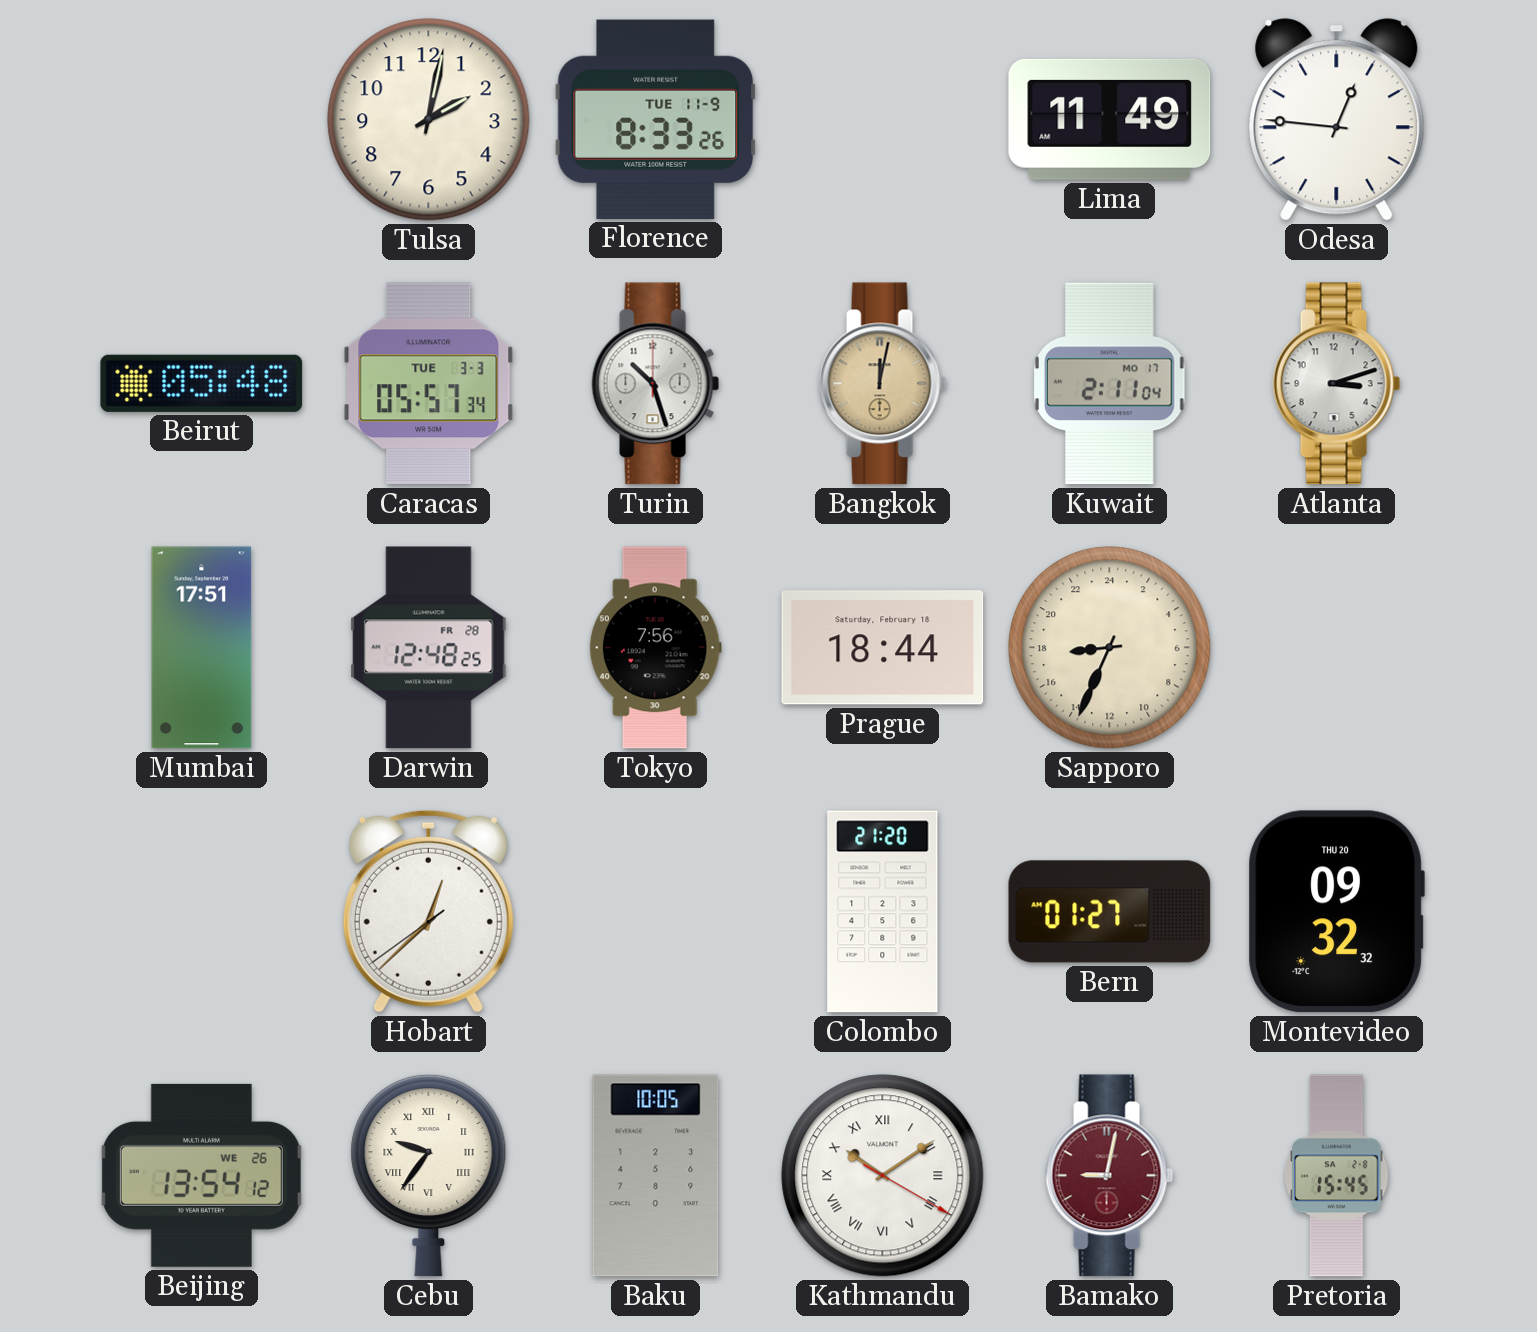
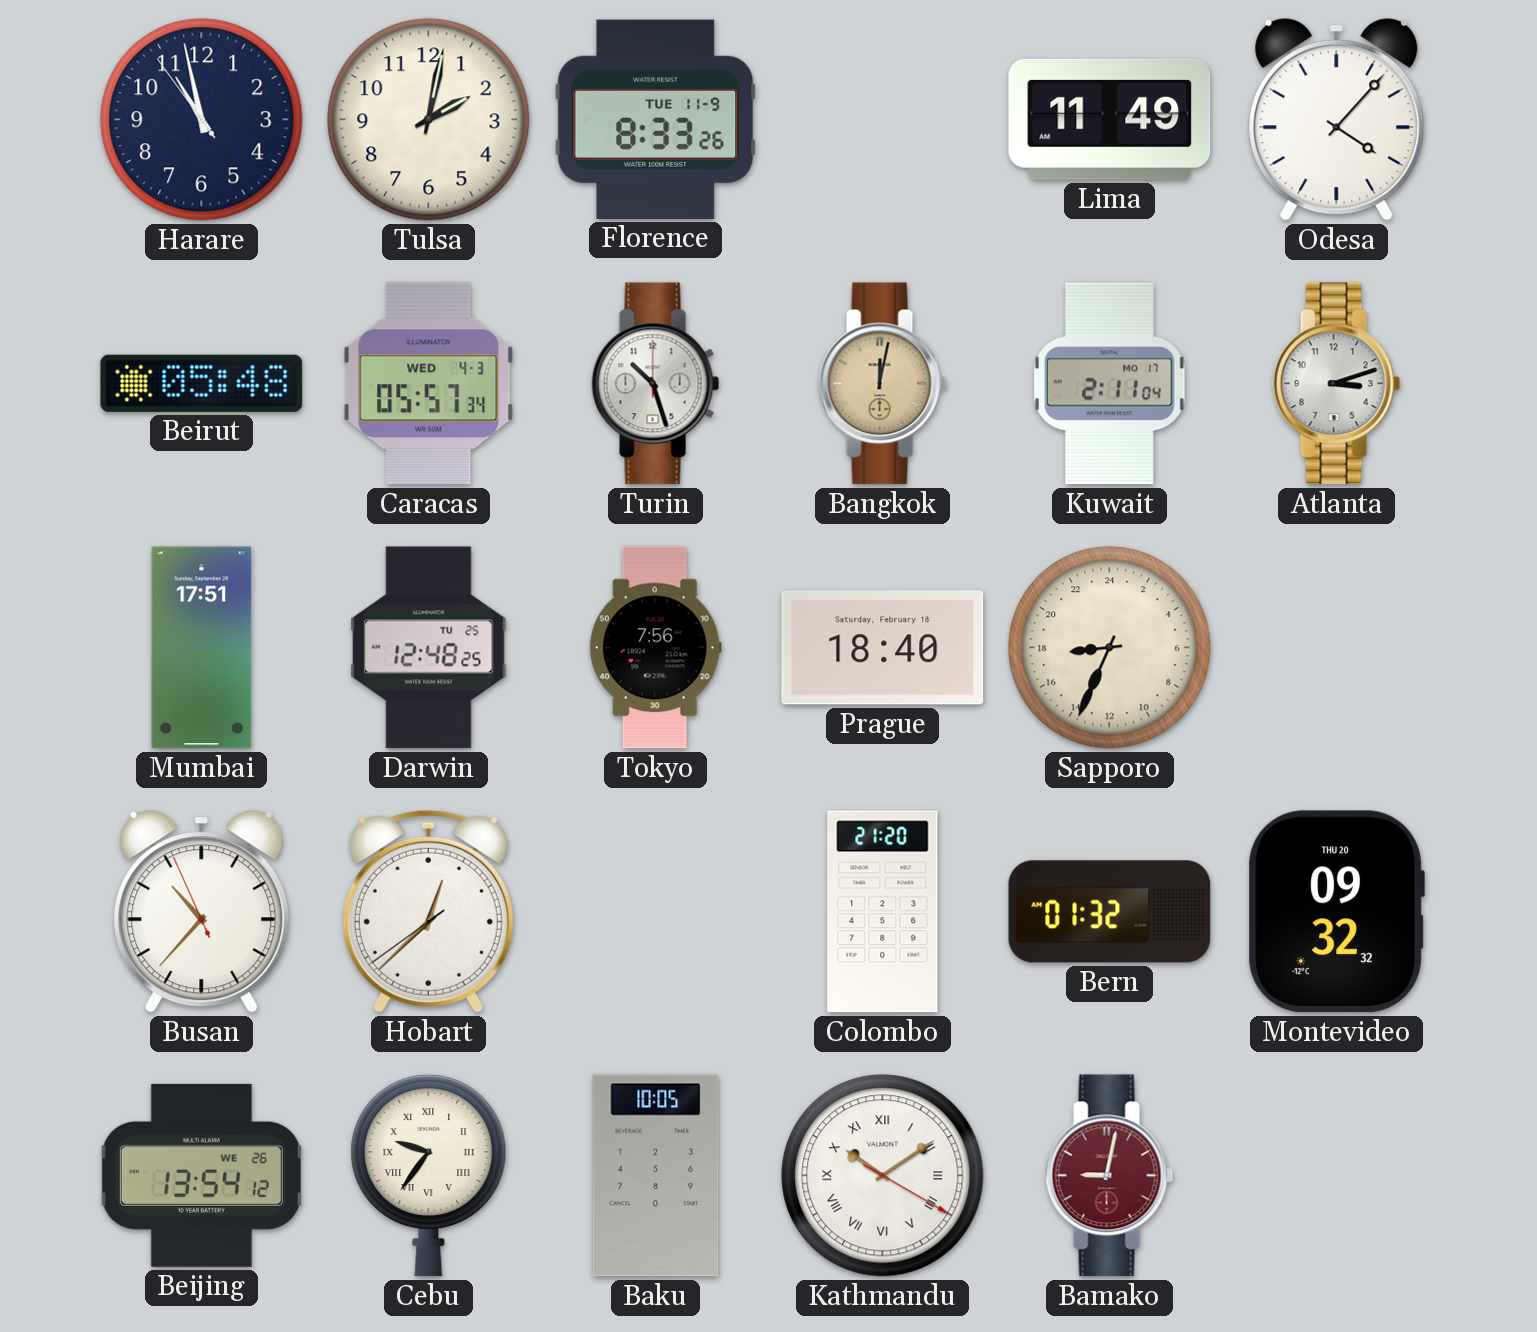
Harare: none -> 10:57
Odesa: 12:46 -> 4:07
Caracas date: TUE 3-3 -> WED 4-3
Darwin date: FR 28 -> TU 25
Prague: 18:44 -> 18:40
Busan: none -> 10:36
Bern: 01:27 -> 01:32
Pretoria: 15:45 -> none
